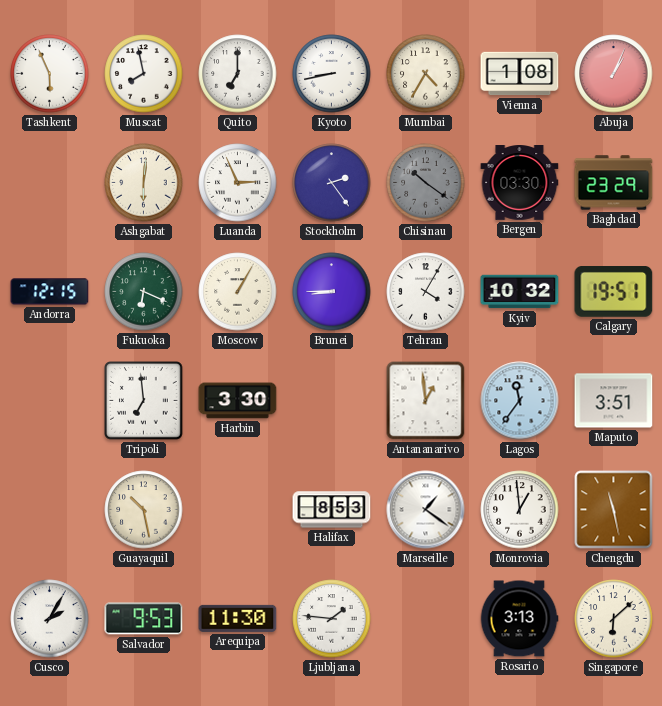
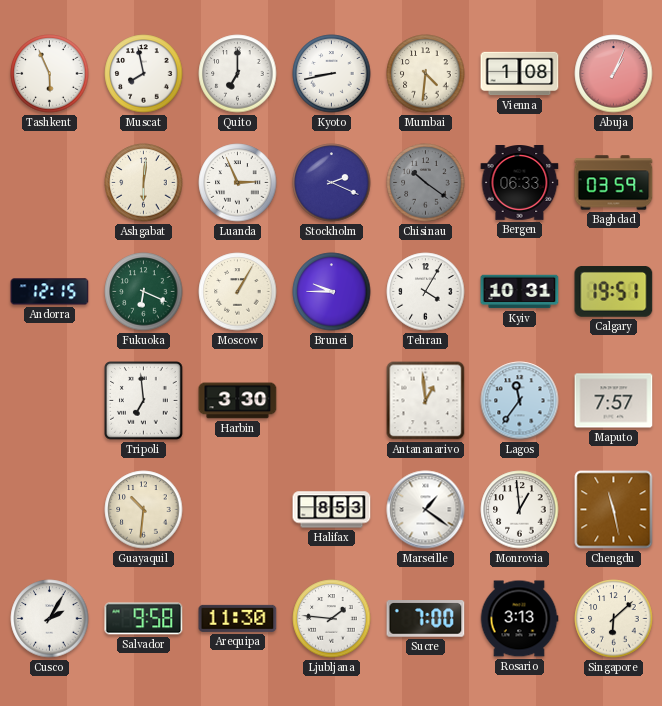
Mumbai: 4:35 -> 4:31
Stockholm: 2:24 -> 2:19
Bergen: 03:30 -> 06:33
Baghdad: 23:29 -> 03:59
Brunei: 8:45 -> 9:45
Kyiv: 10:32 -> 10:31
Maputo: 3:51 -> 7:57
Guayaquil: 10:28 -> 10:31
Salvador: 9:53 -> 9:58
Sucre: none -> 7:00
